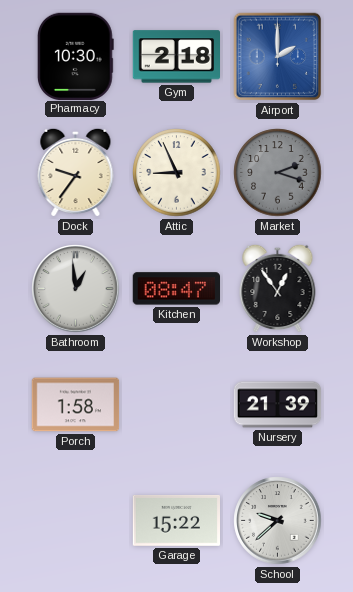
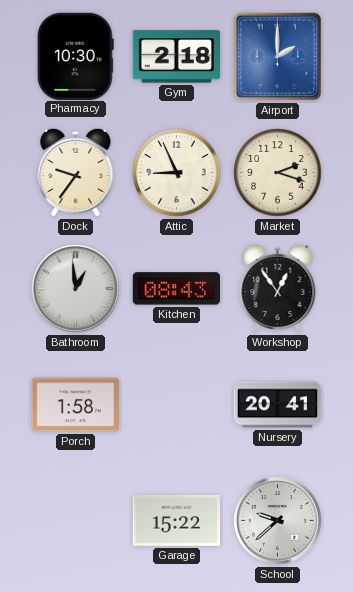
Market dial: grey -> cream
Kitchen: 08:47 -> 08:43
Nursery: 21:39 -> 20:41
